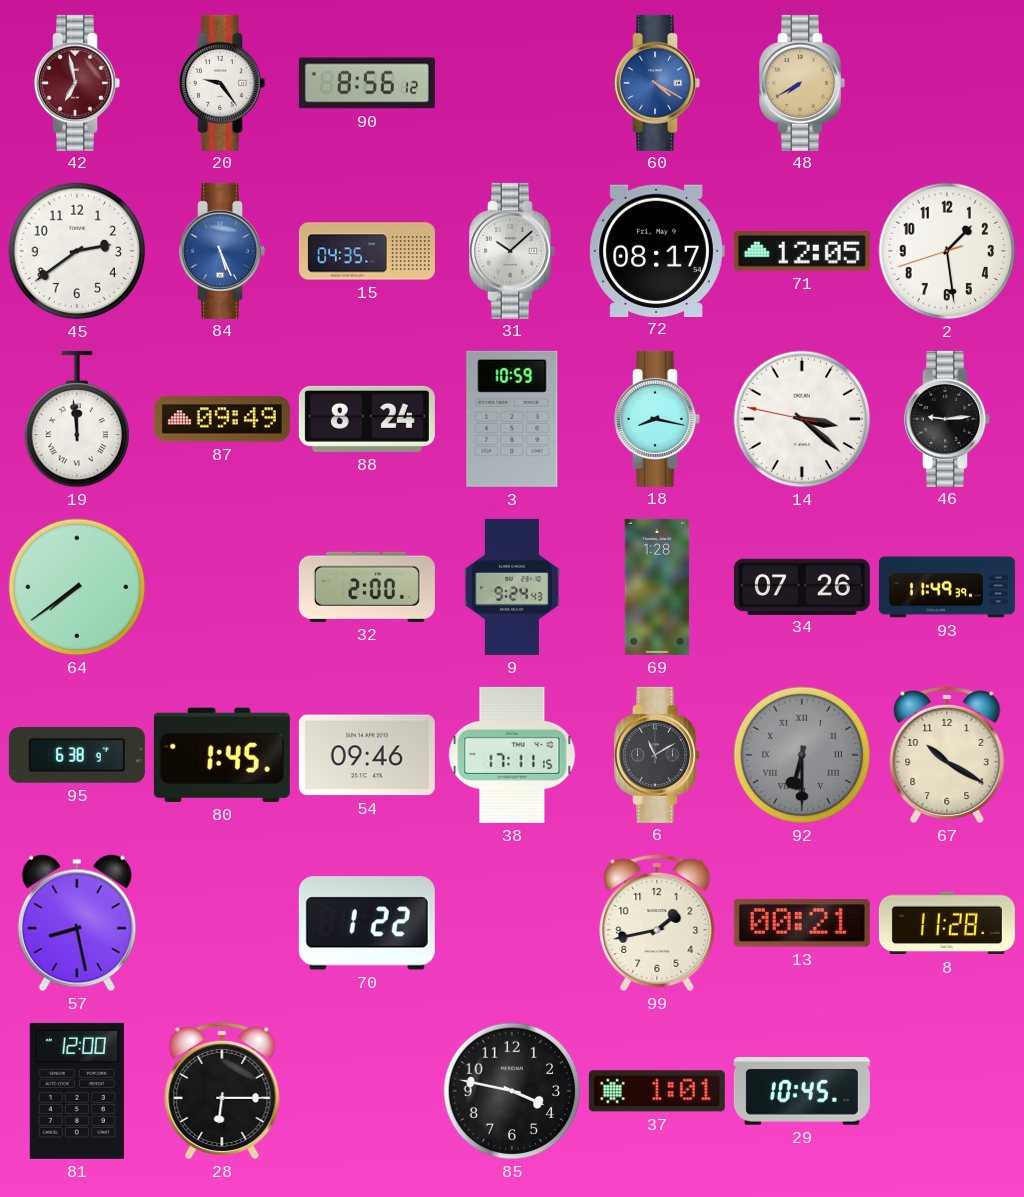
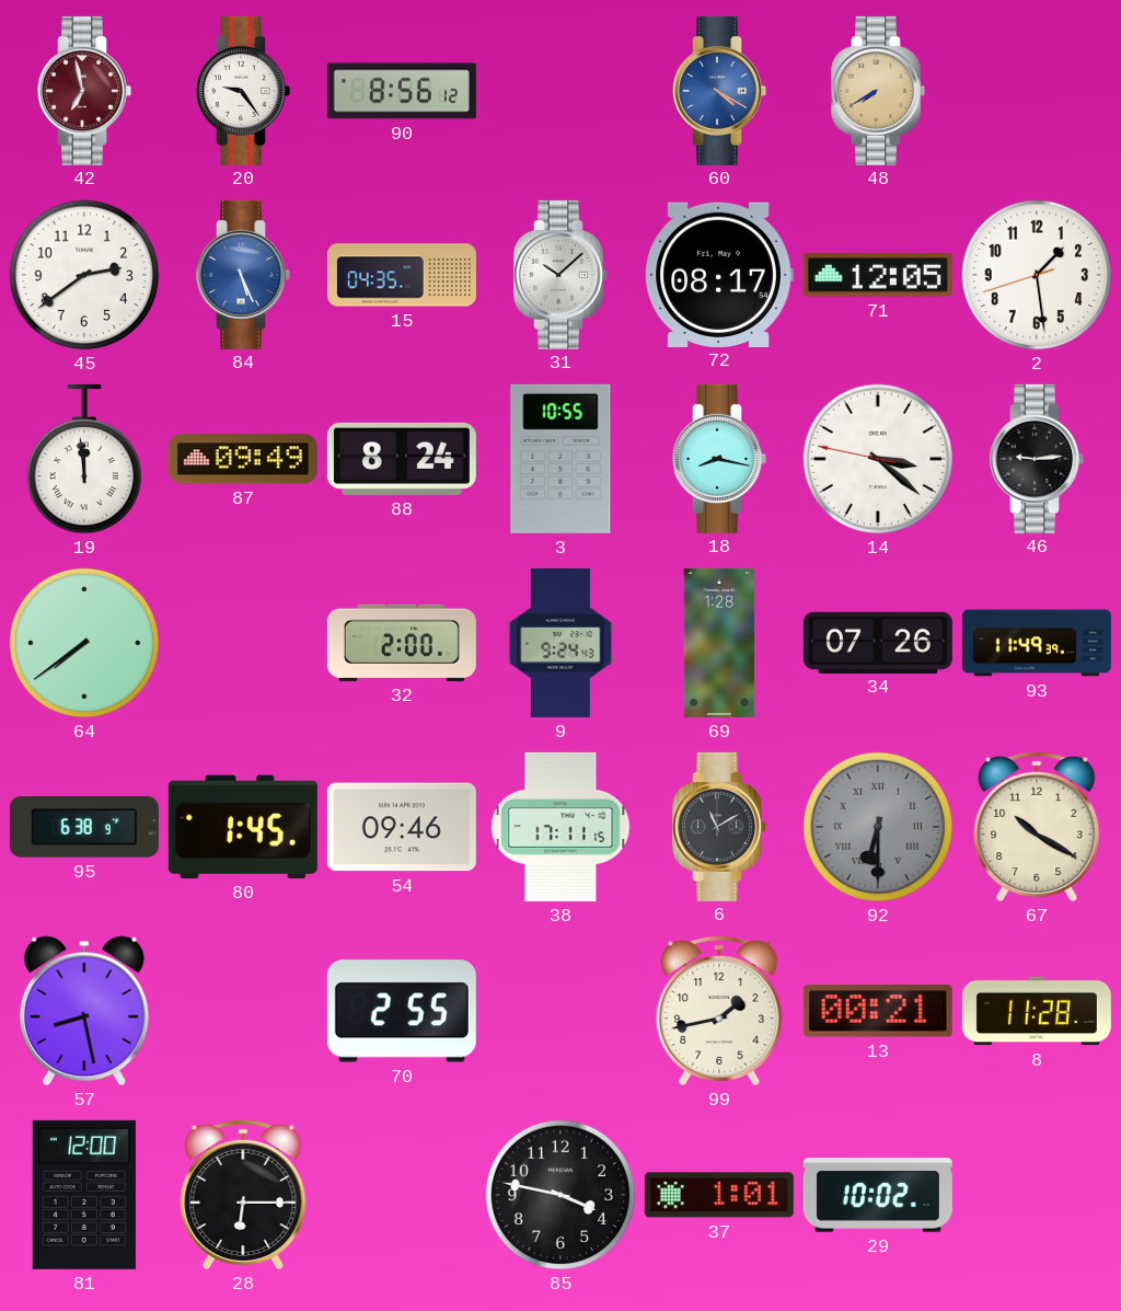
3: 10:59 -> 10:55
70: 1:22 -> 2:55
29: 10:45 -> 10:02
